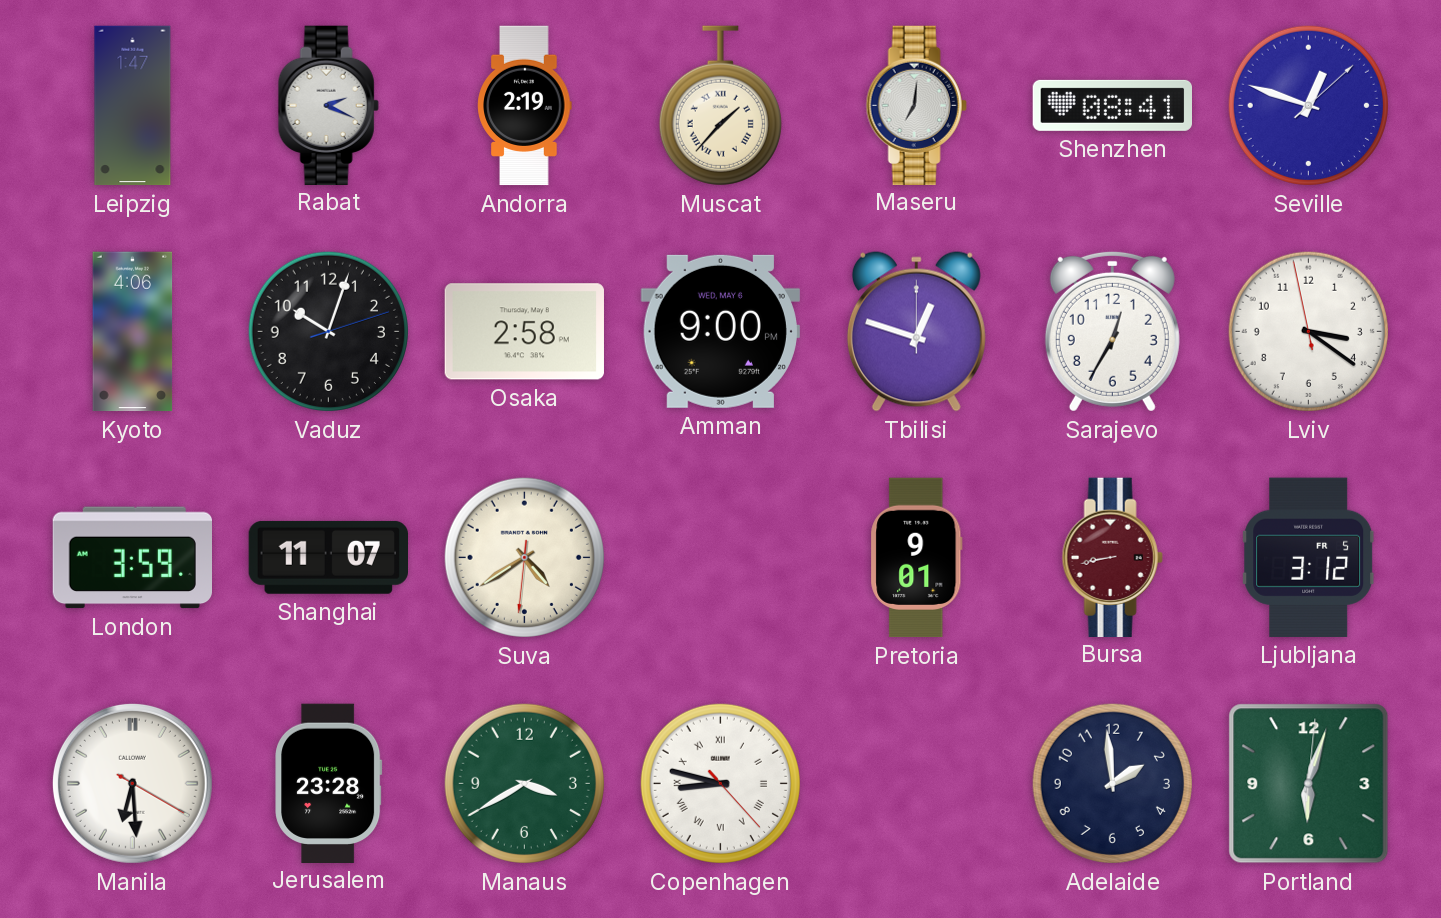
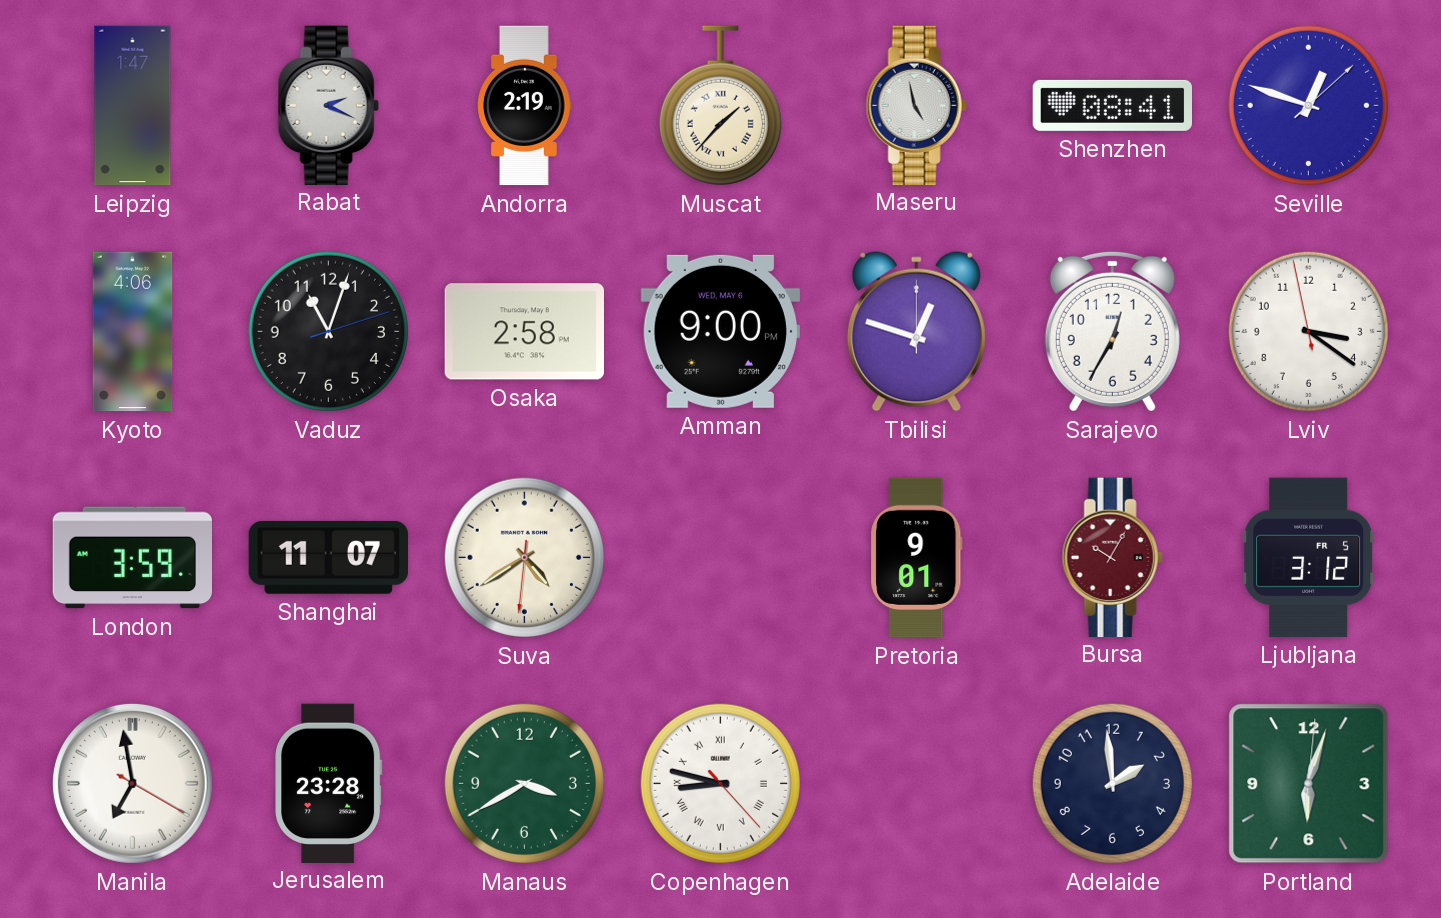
Maseru: 7:01 -> 4:58
Vaduz: 10:03 -> 11:03
Bursa: 8:43 -> 10:05
Manila: 6:29 -> 6:58
